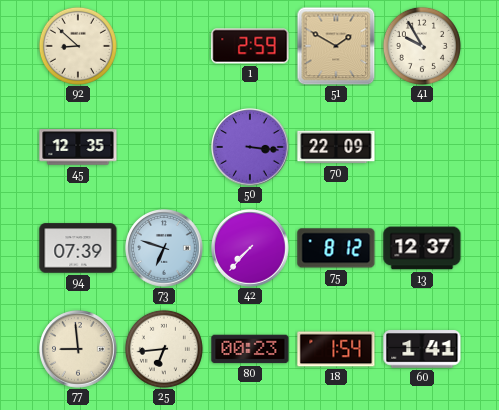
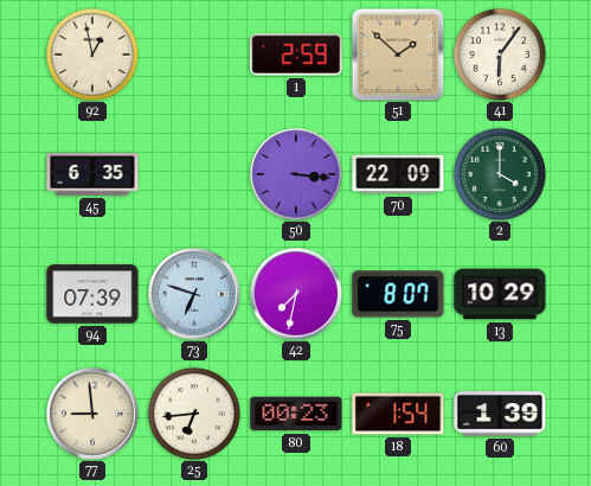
92: 8:52 -> 12:58
51: 1:50 -> 1:52
41: 9:55 -> 6:06
45: 12:35 -> 6:35
2: none -> 4:00
42: 7:37 -> 7:32
75: 8:12 -> 8:07
13: 12:37 -> 10:29
60: 1:41 -> 1:39
